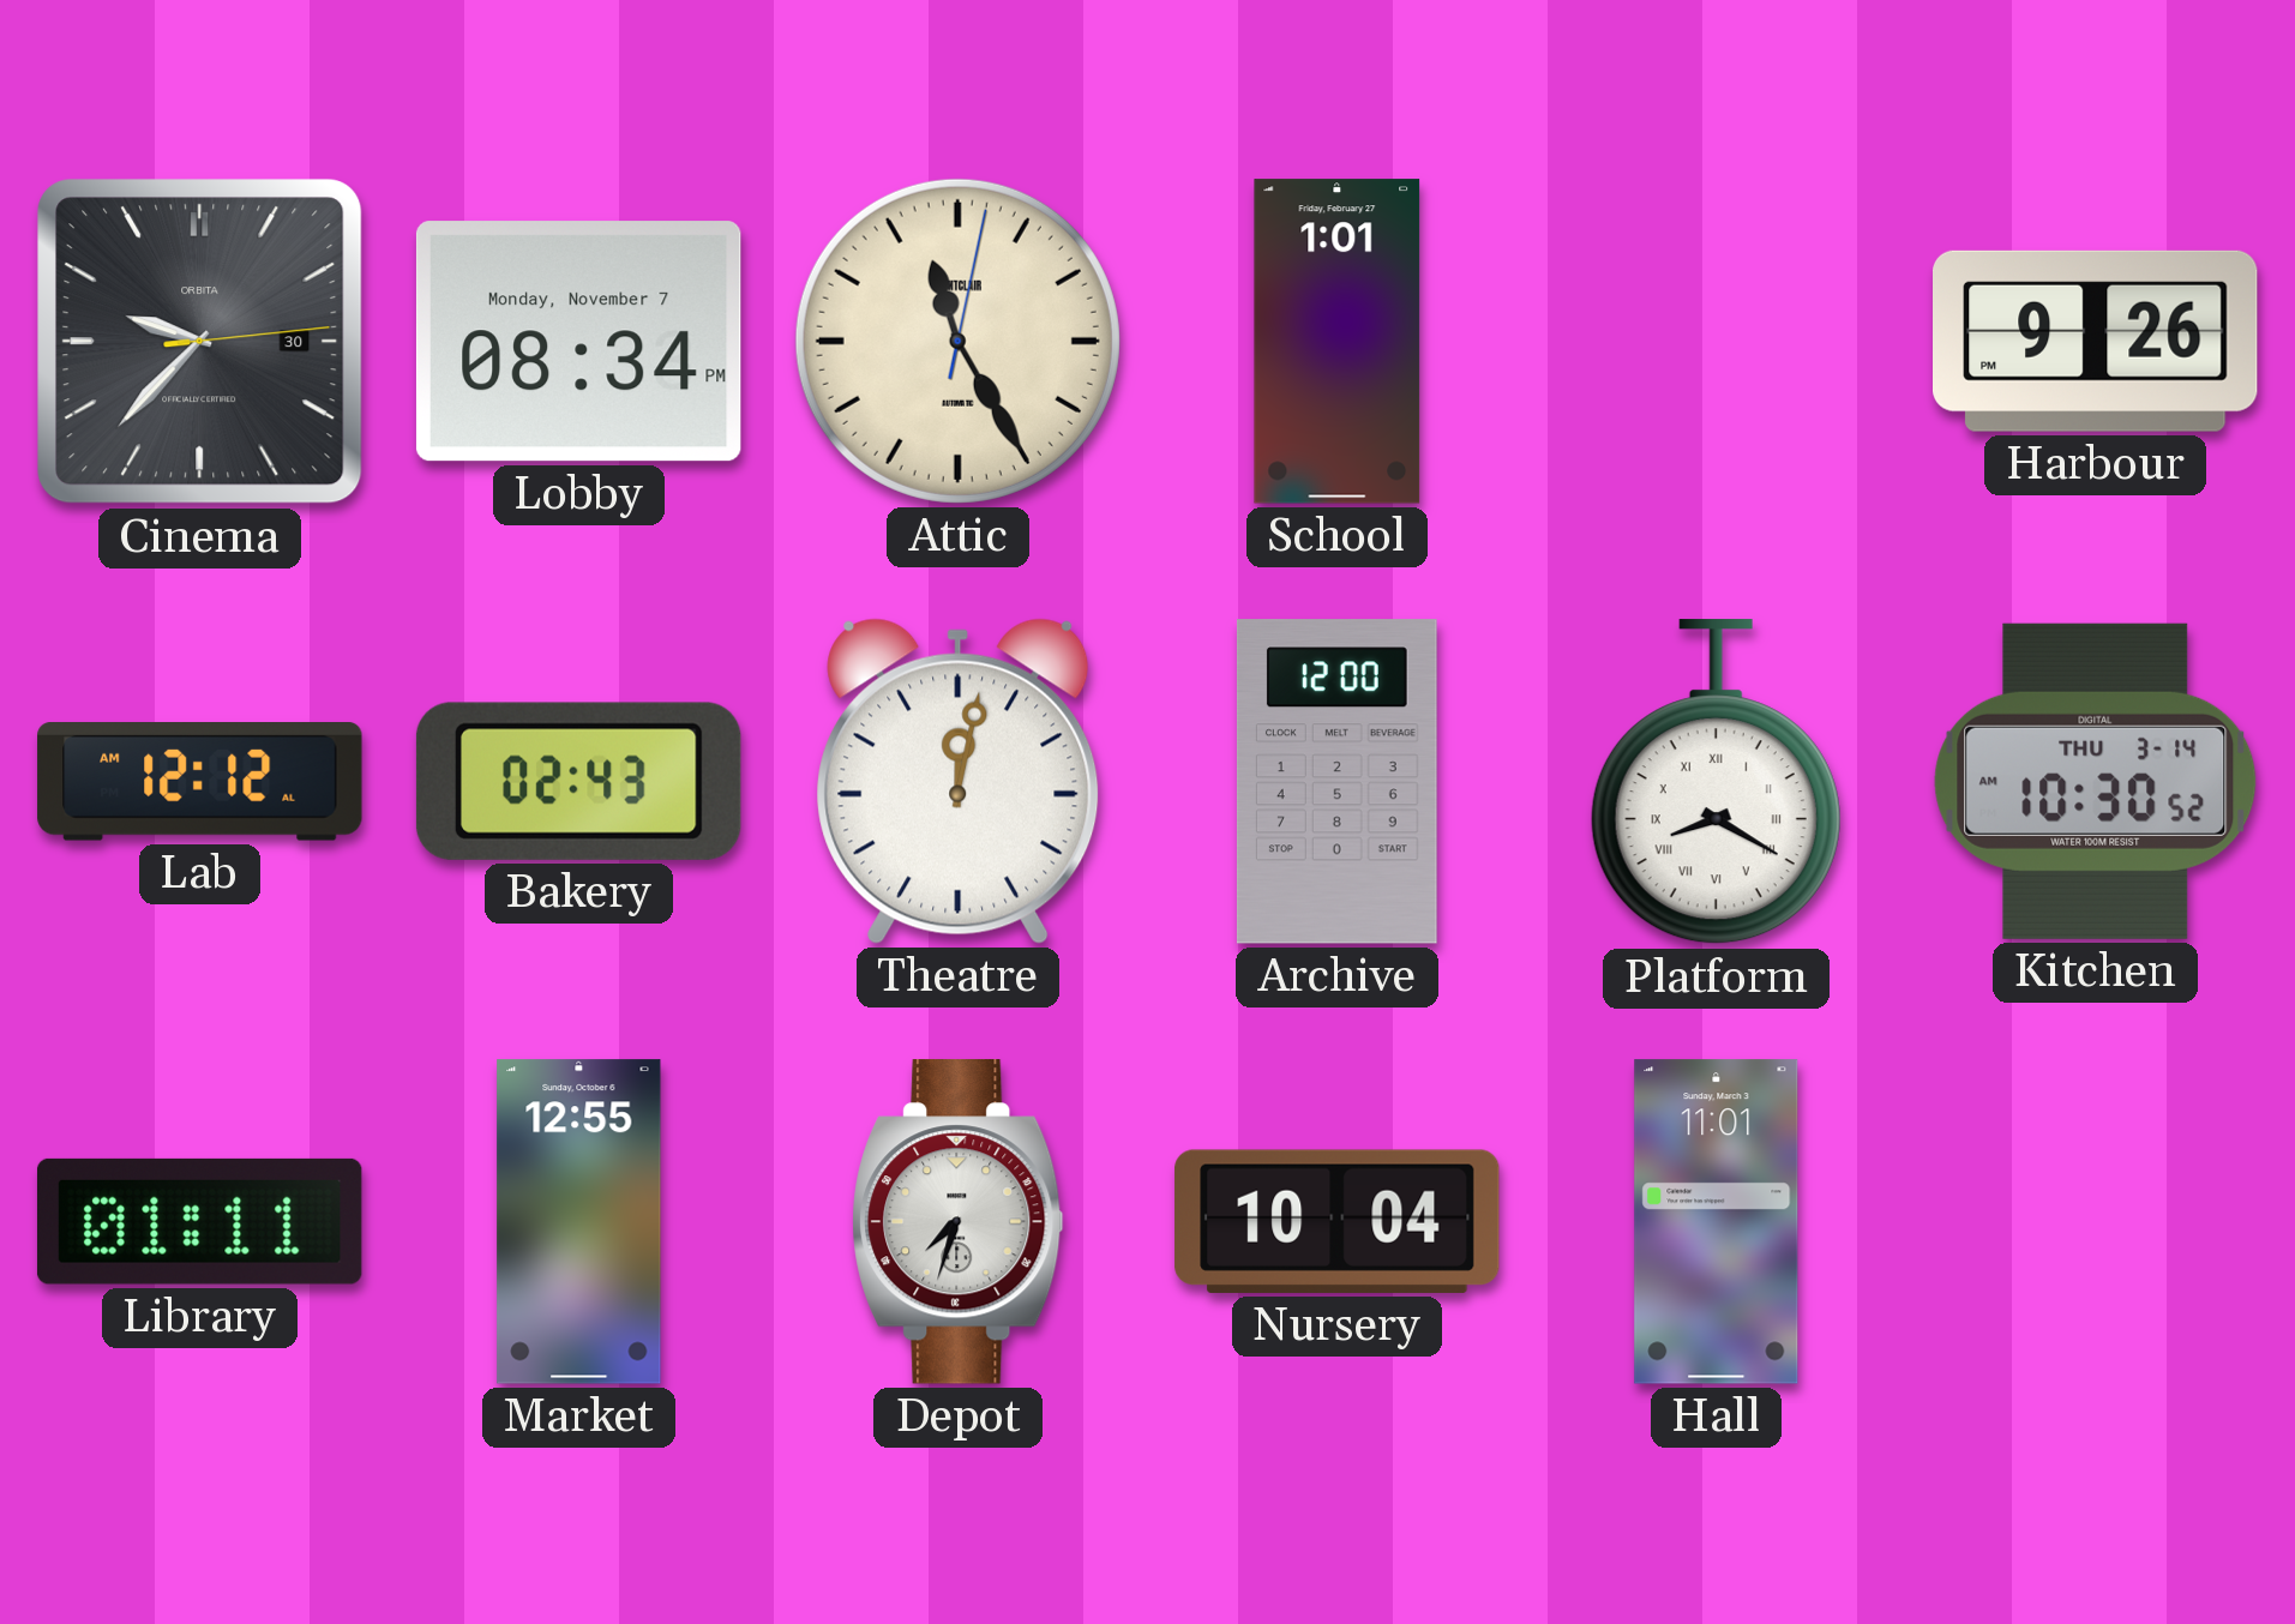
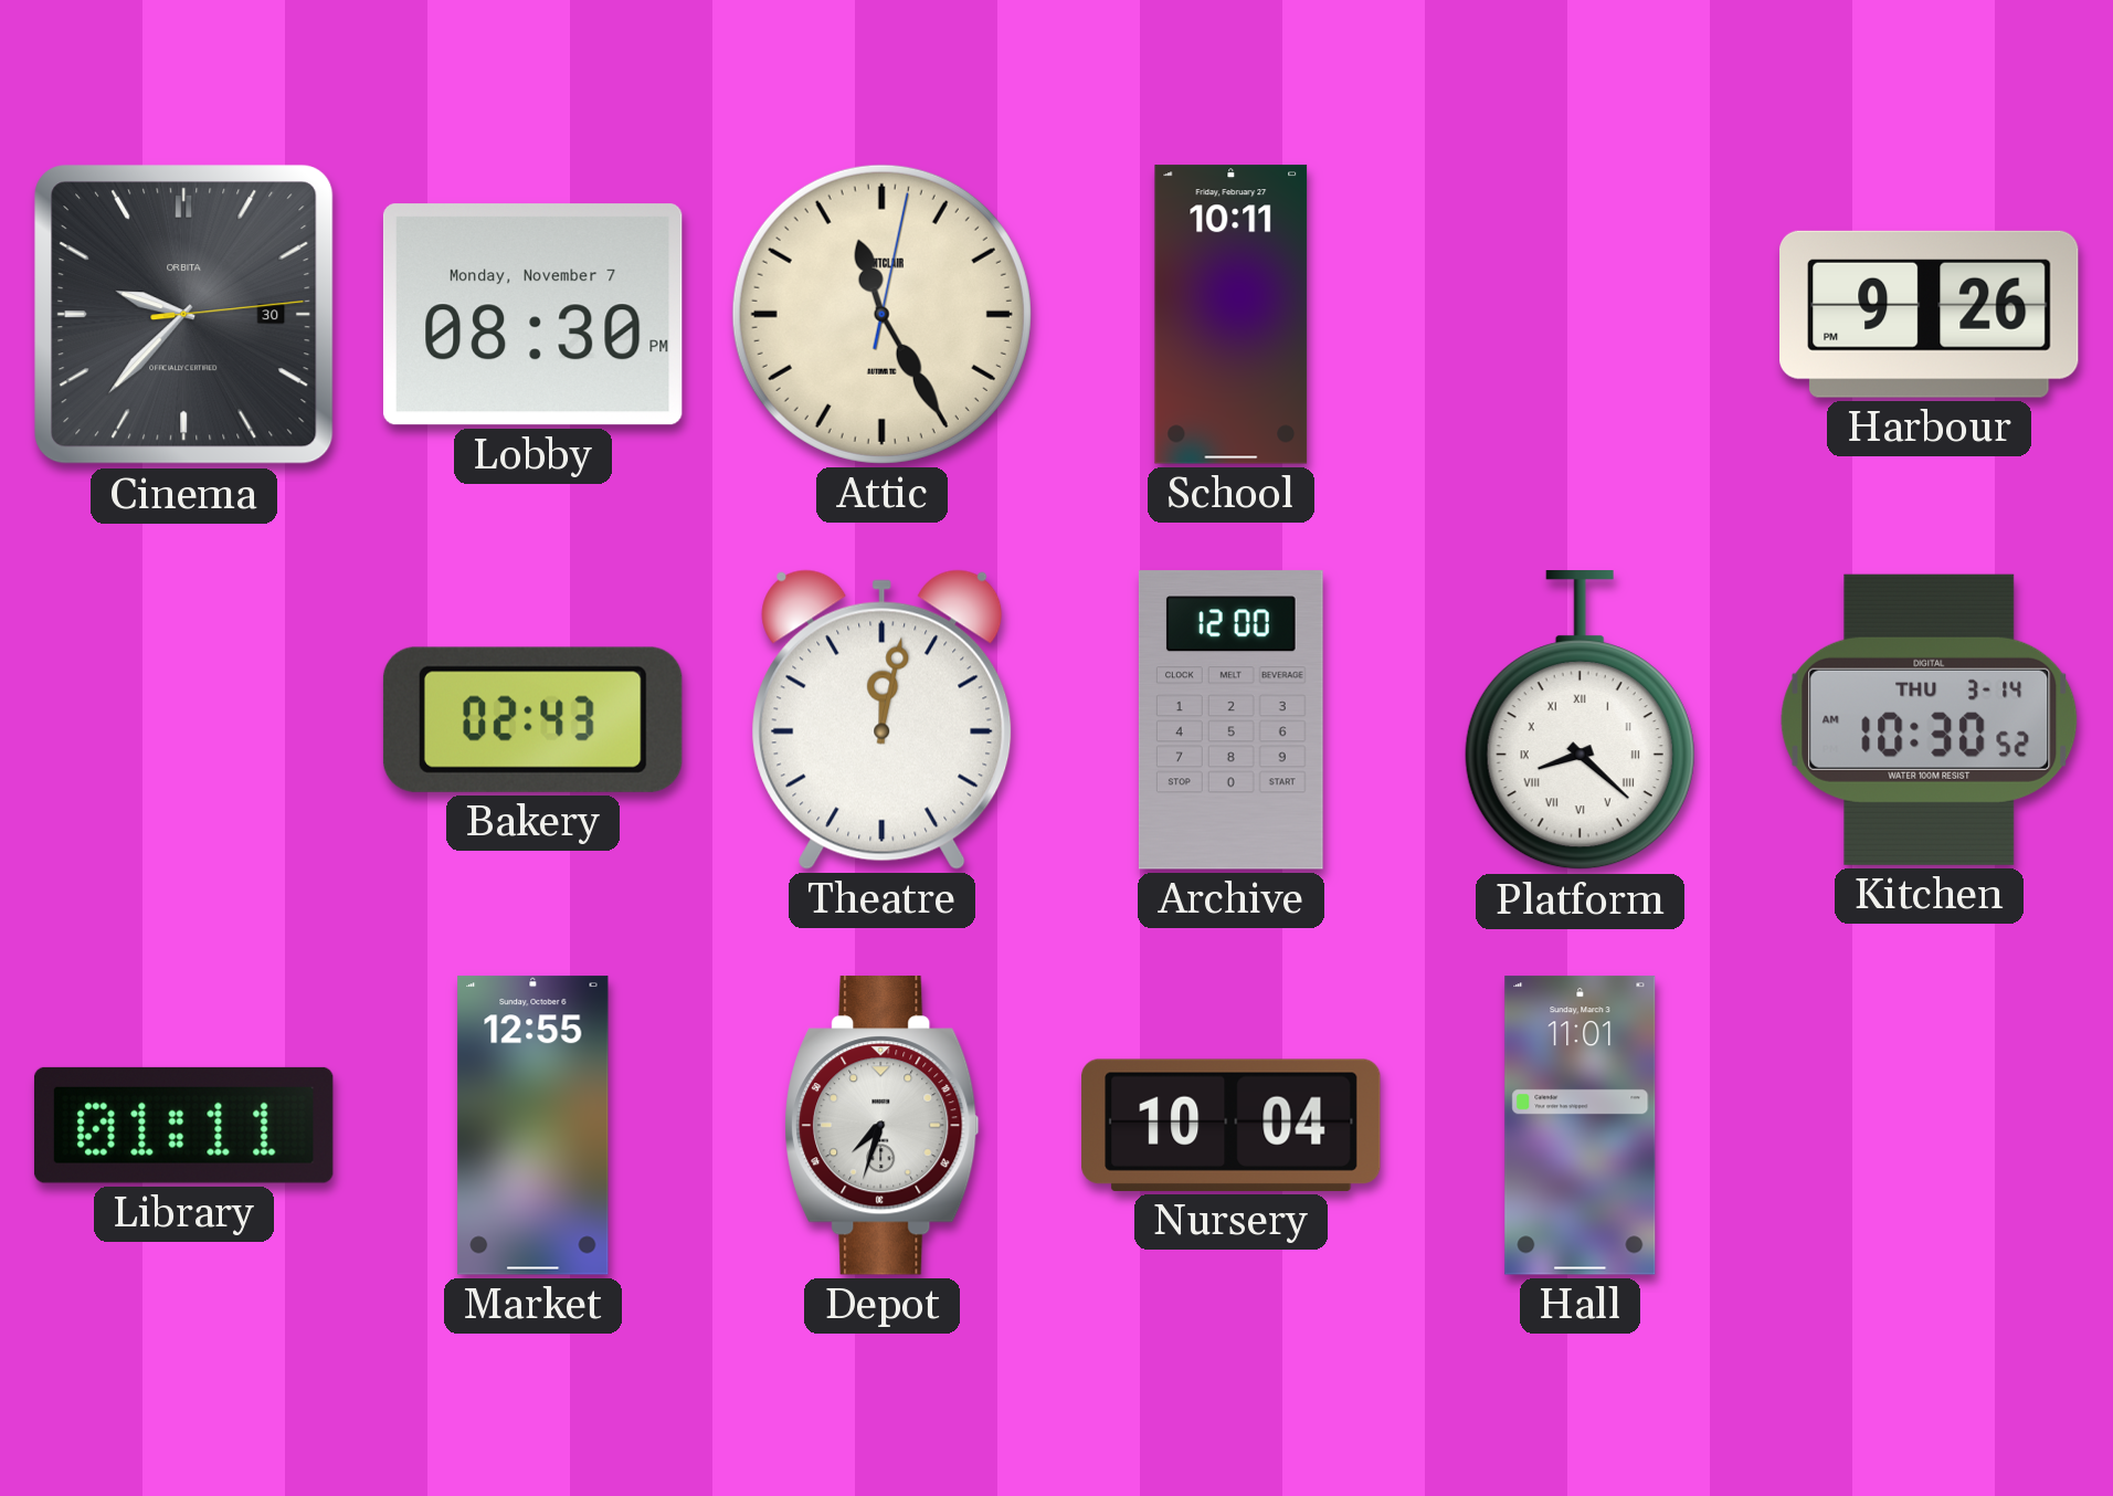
Lobby: 08:34 -> 08:30
School: 1:01 -> 10:11
Lab: 12:12 -> none
Platform: 8:20 -> 8:22
